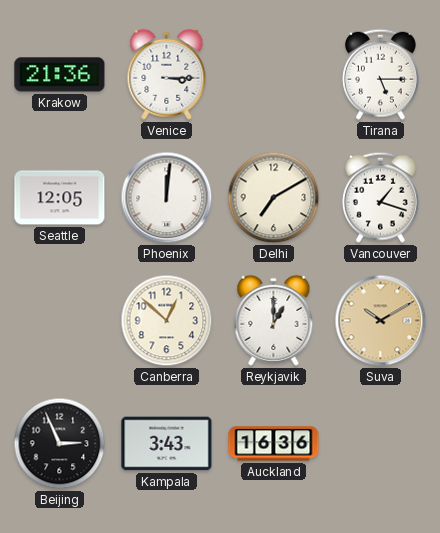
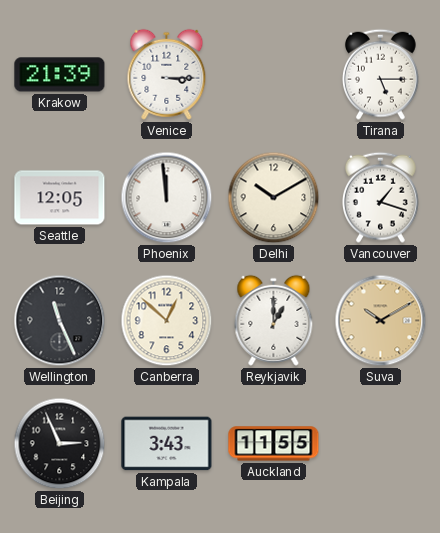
Krakow: 21:36 -> 21:39
Phoenix: 12:01 -> 11:59
Delhi: 7:10 -> 10:10
Wellington: none -> 11:26
Auckland: 16:36 -> 11:55
